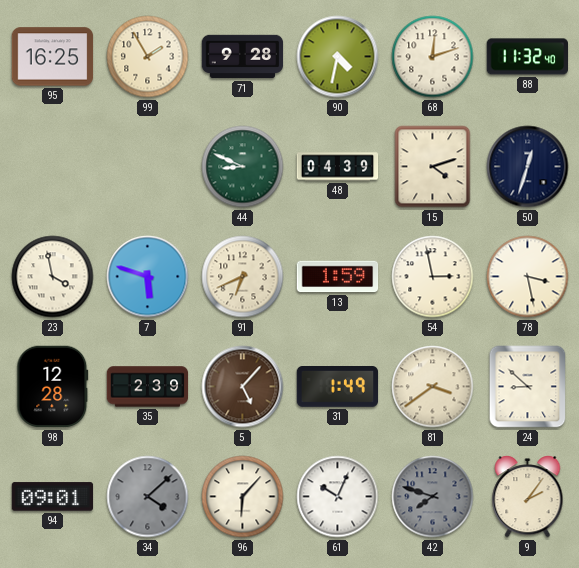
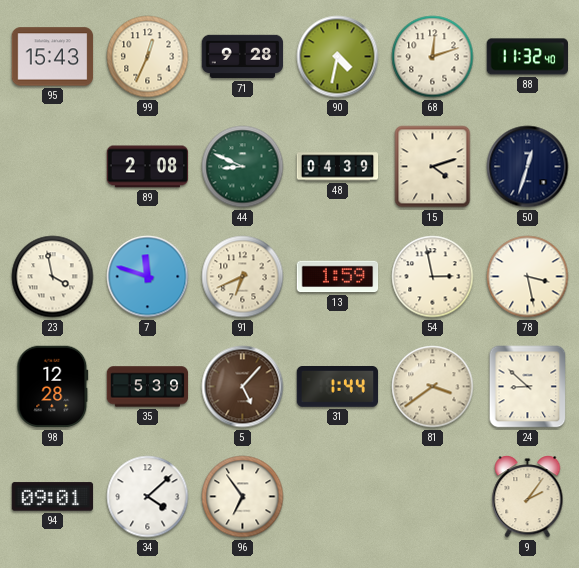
95: 16:25 -> 15:43
99: 1:55 -> 12:34
89: none -> 2:08
7: 5:48 -> 11:48
35: 2:39 -> 5:39
31: 1:49 -> 1:44
34 dial: grey -> white
96: 6:07 -> 6:54
61: 10:04 -> none
42: 7:48 -> none
